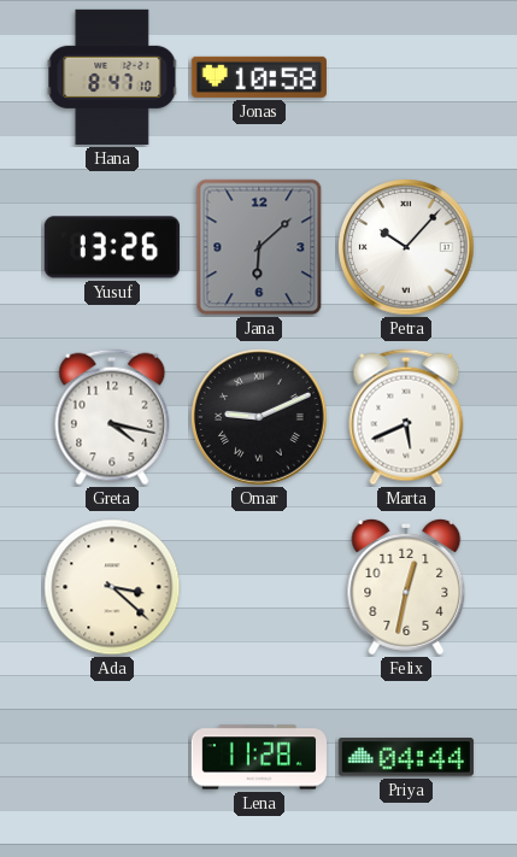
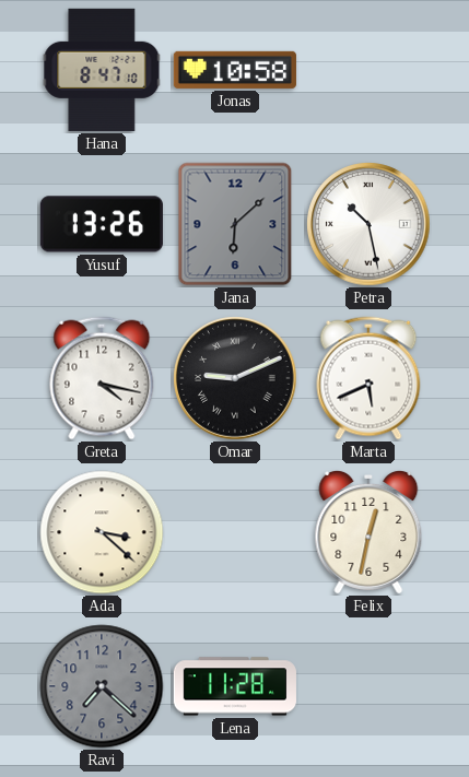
Petra: 10:07 -> 10:28
Ravi: none -> 7:22
Priya: 04:44 -> none
